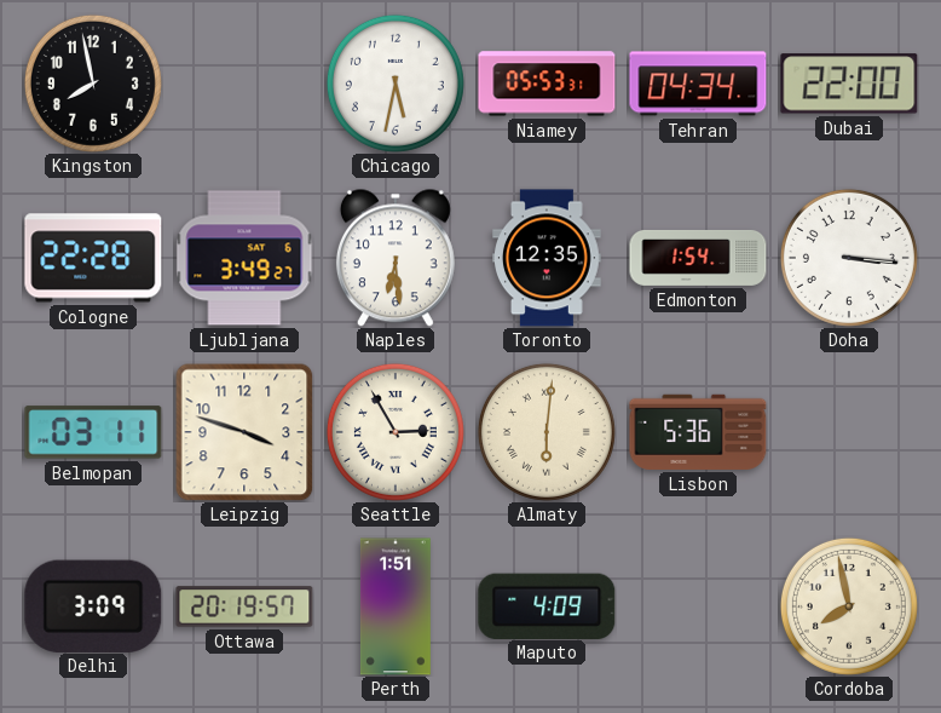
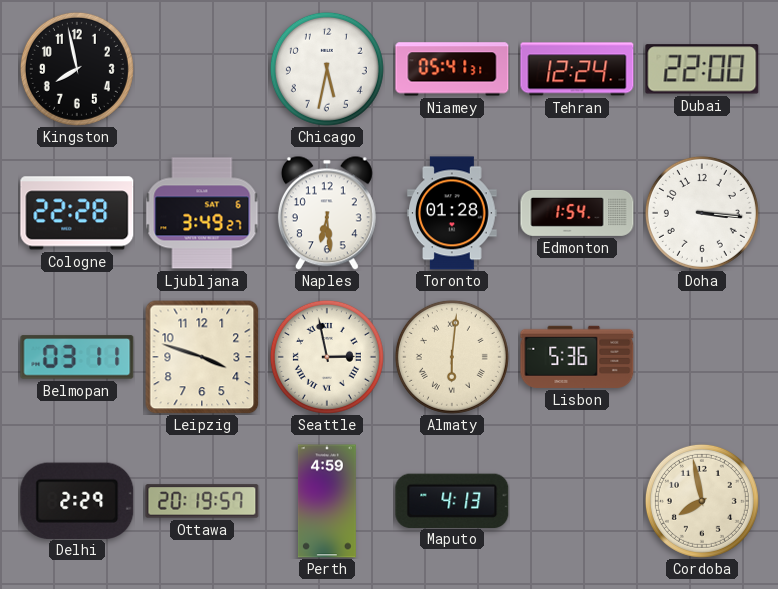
Niamey: 05:53 -> 05:41
Tehran: 04:34 -> 12:24
Toronto: 12:35 -> 01:28
Seattle: 2:55 -> 2:58
Delhi: 3:09 -> 2:29
Perth: 1:51 -> 4:59
Maputo: 4:09 -> 4:13
